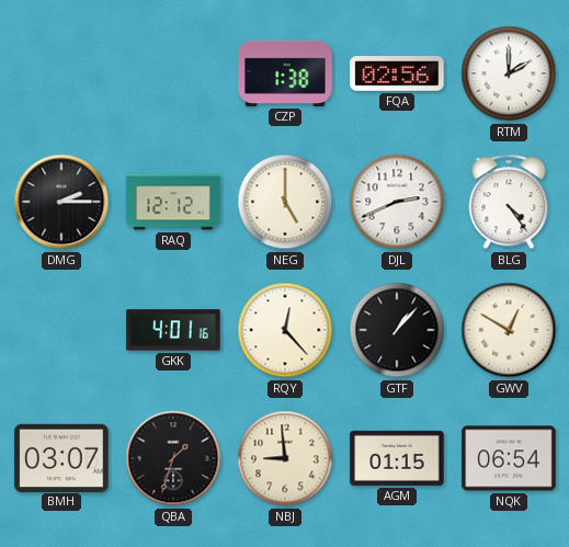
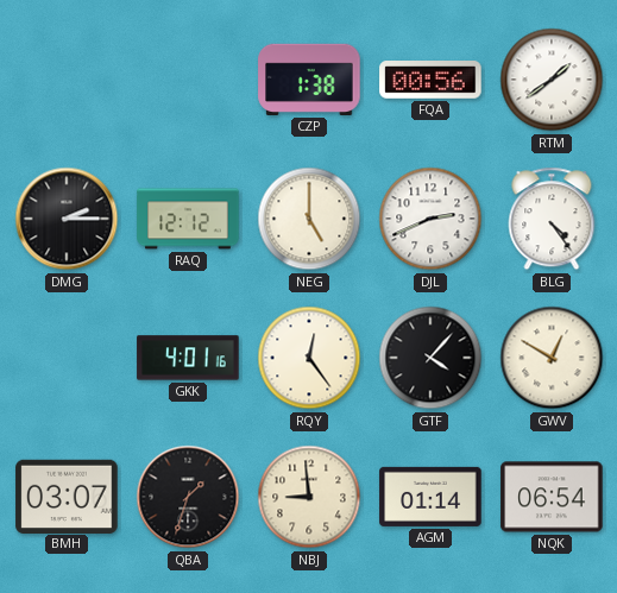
FQA: 02:56 -> 00:56
RTM: 2:00 -> 1:39
RQY: 12:23 -> 12:24
GTF: 1:07 -> 4:07
AGM: 01:15 -> 01:14
